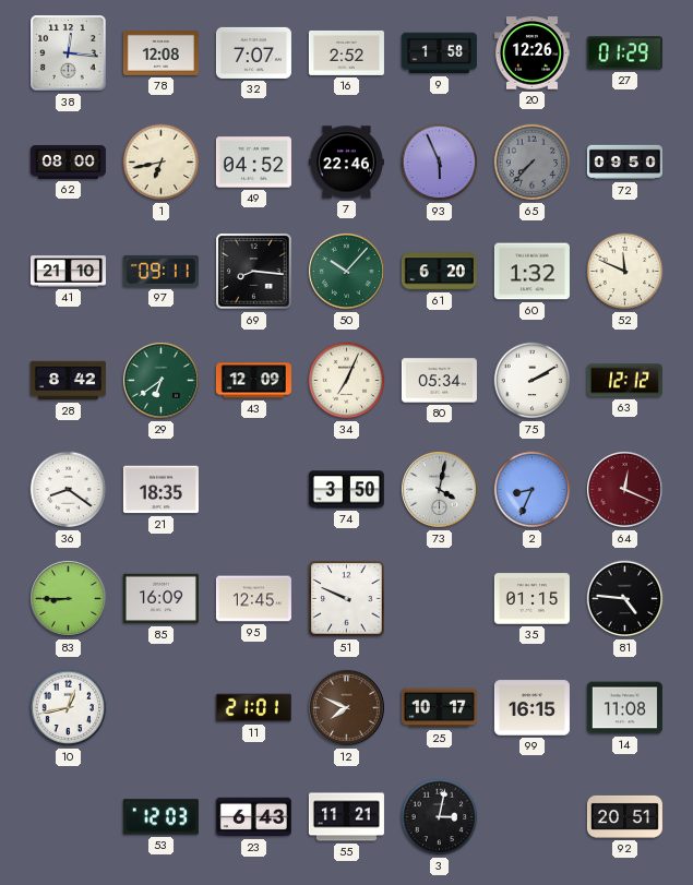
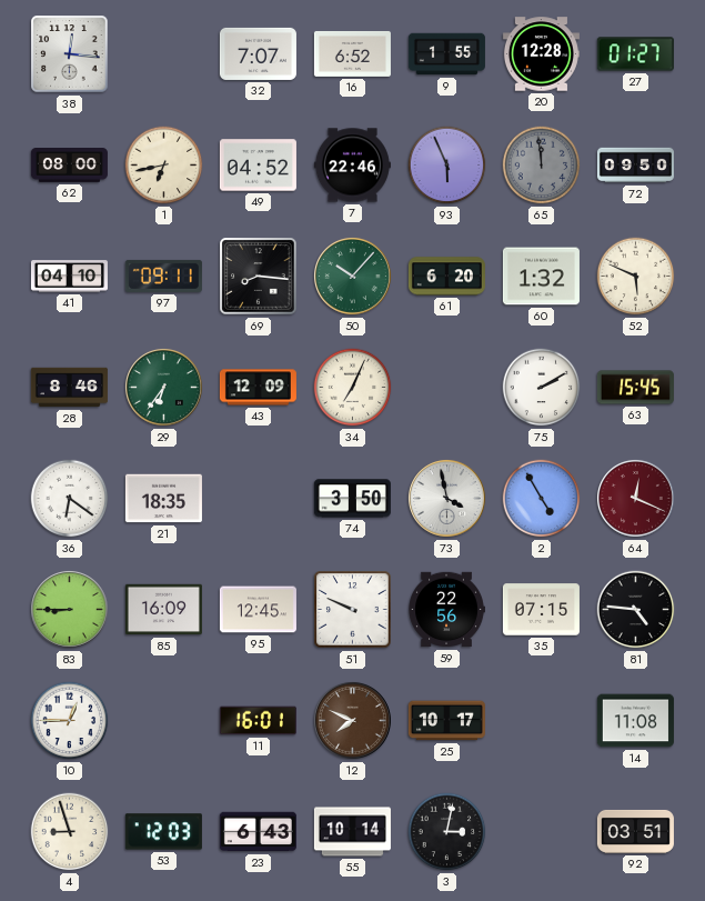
78: 12:08 -> none
16: 2:52 -> 6:52
9: 1:58 -> 1:55
20: 12:26 -> 12:28
27: 01:29 -> 01:27
65: 7:37 -> 11:59
41: 21:10 -> 04:10
52: 11:49 -> 5:49
28: 8:42 -> 8:46
29: 6:39 -> 6:36
80: 05:34 -> none
63: 12:12 -> 15:45
36: 8:21 -> 6:21
73: 4:02 -> 3:58
2: 8:34 -> 4:55
59: none -> 22:56
35: 01:15 -> 07:15
10: 12:43 -> 12:45
11: 21:01 -> 16:01
99: 16:15 -> none
4: none -> 8:57
55: 11:21 -> 10:14
92: 20:51 -> 03:51
